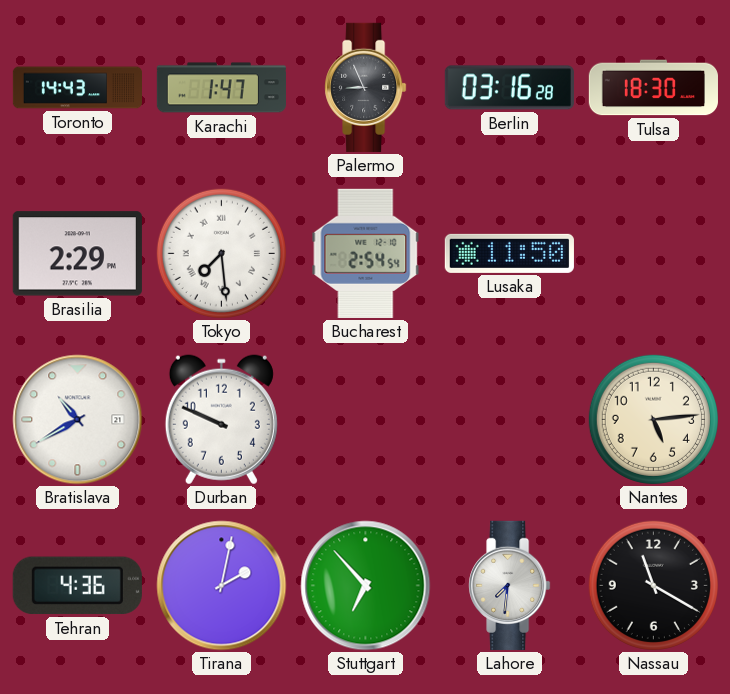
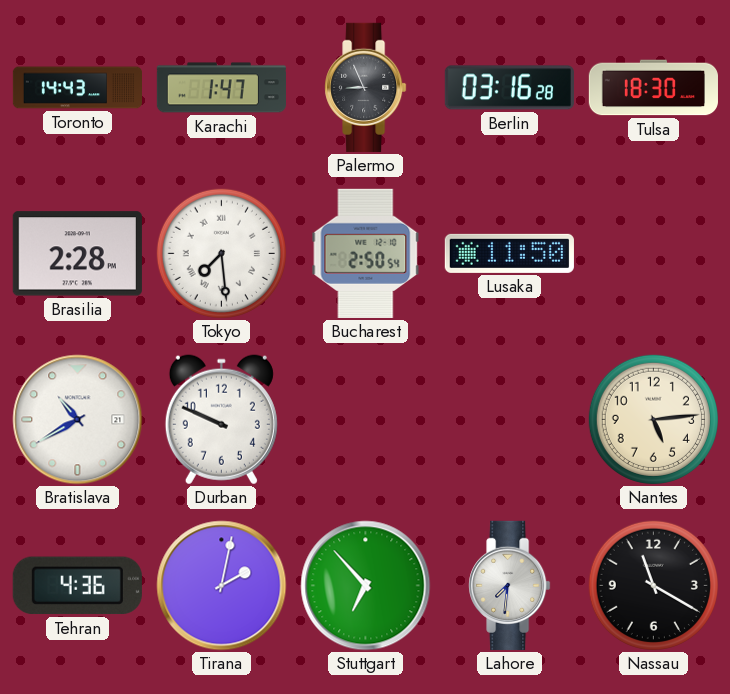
Brasilia: 2:29 -> 2:28
Bucharest: 2:54 -> 2:50
